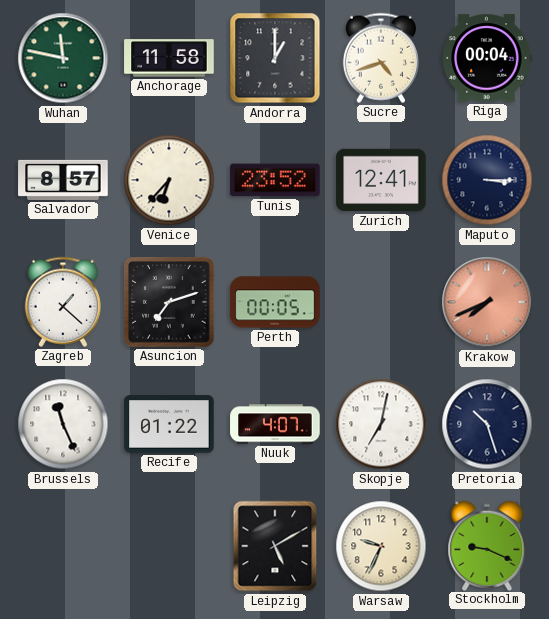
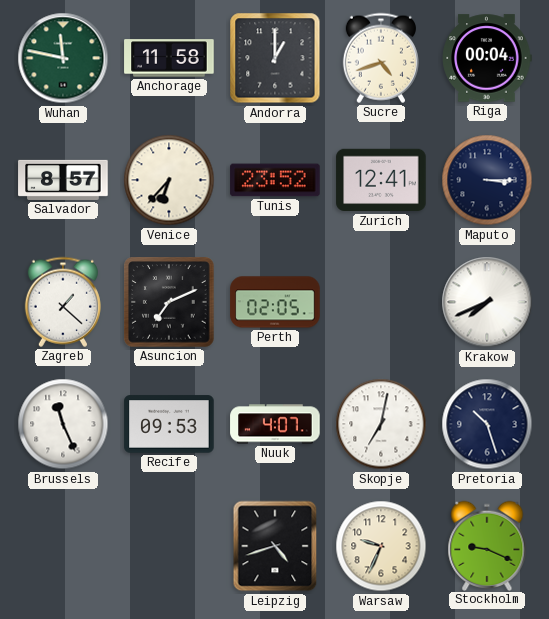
Asuncion: 7:12 -> 7:11
Perth: 00:05 -> 02:05
Krakow dial: salmon -> white
Recife: 01:22 -> 09:53
Leipzig: 5:10 -> 4:42
